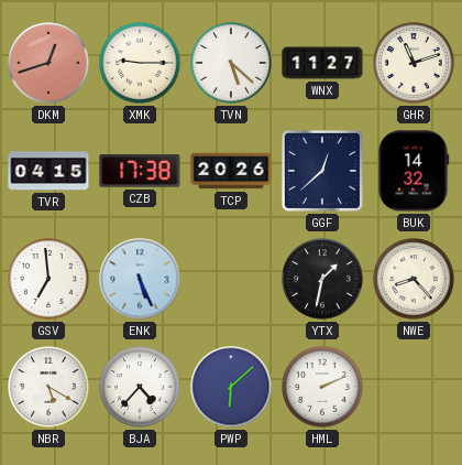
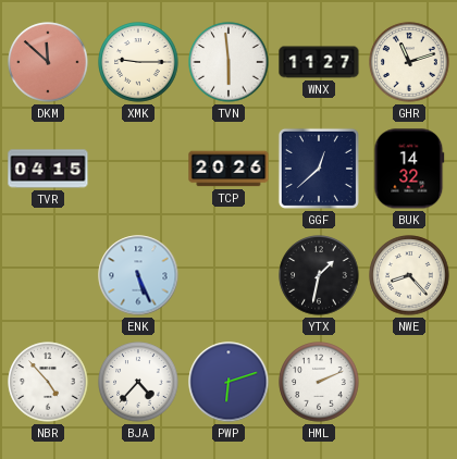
DKM: 12:42 -> 11:52
TVN: 5:22 -> 5:59
CZB: 17:38 -> none
GSV: 6:59 -> none
NBR: 5:20 -> 4:53
PWP: 6:08 -> 6:12
